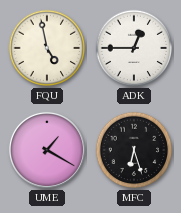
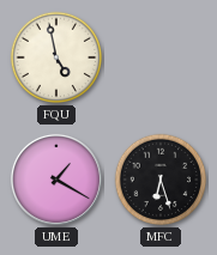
ADK: 12:45 -> none
